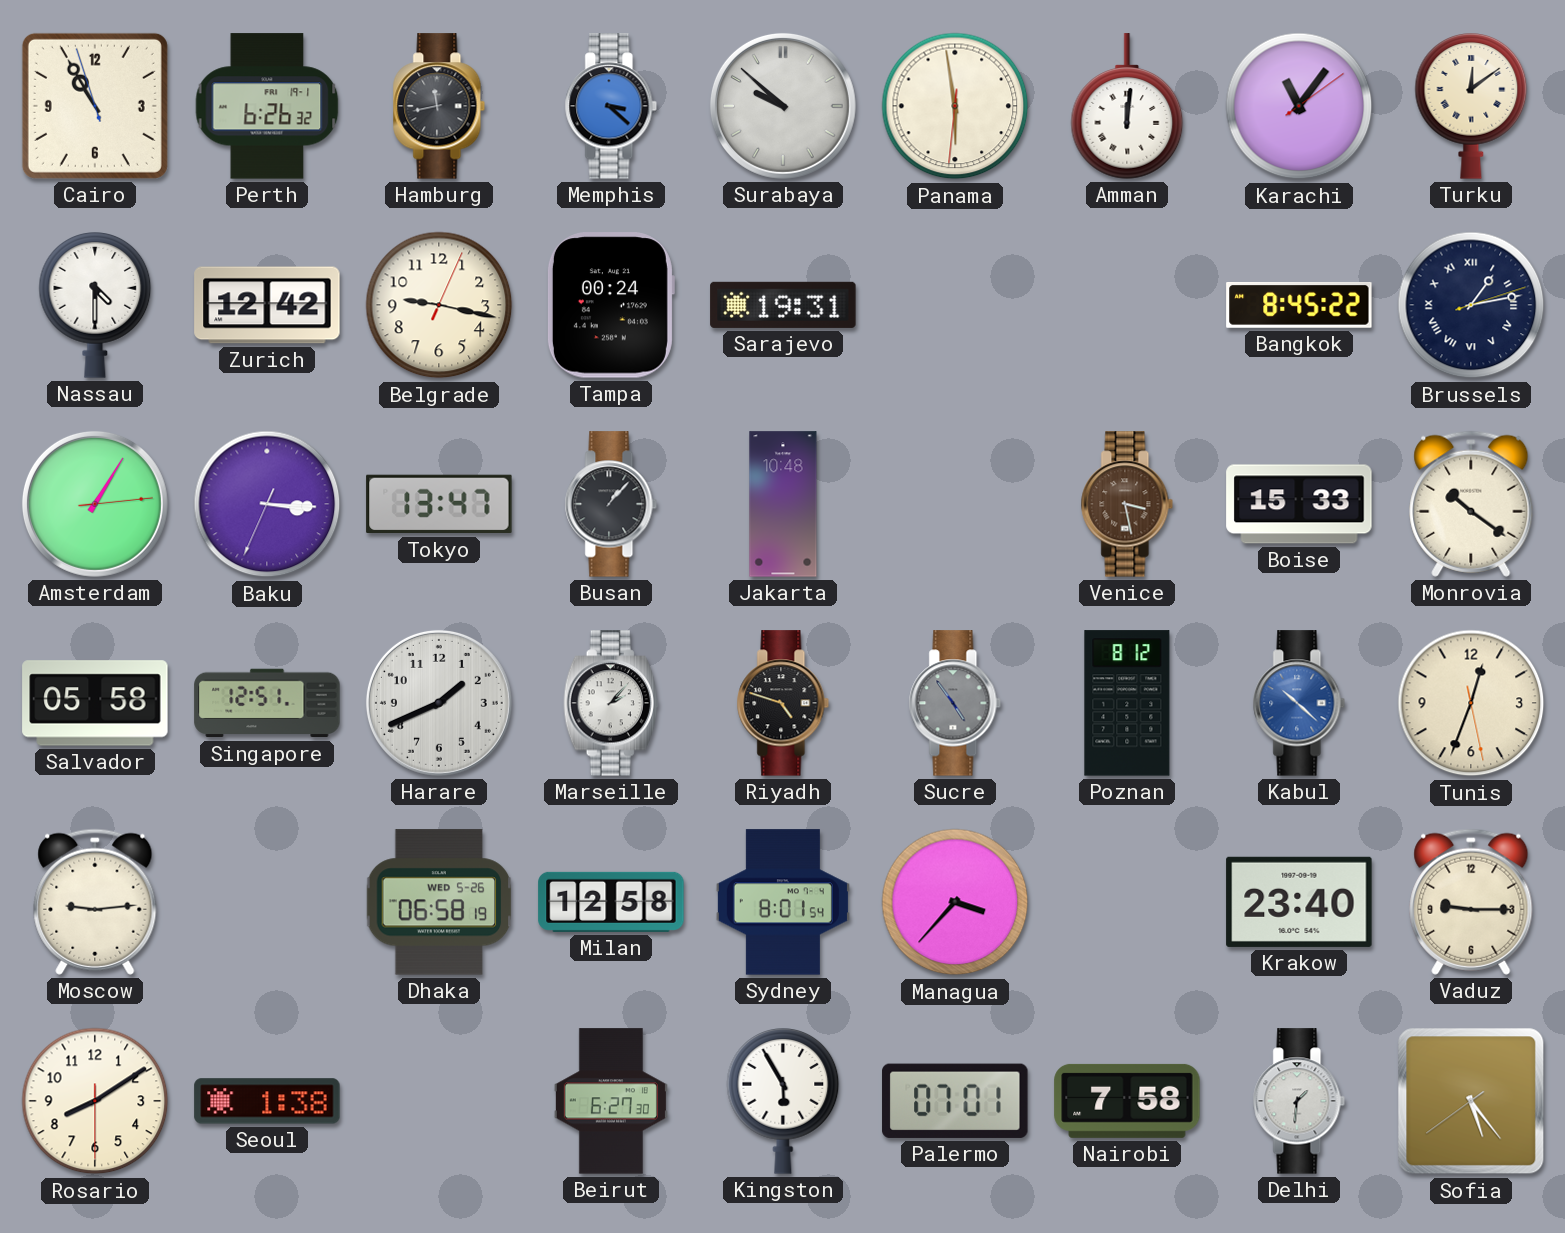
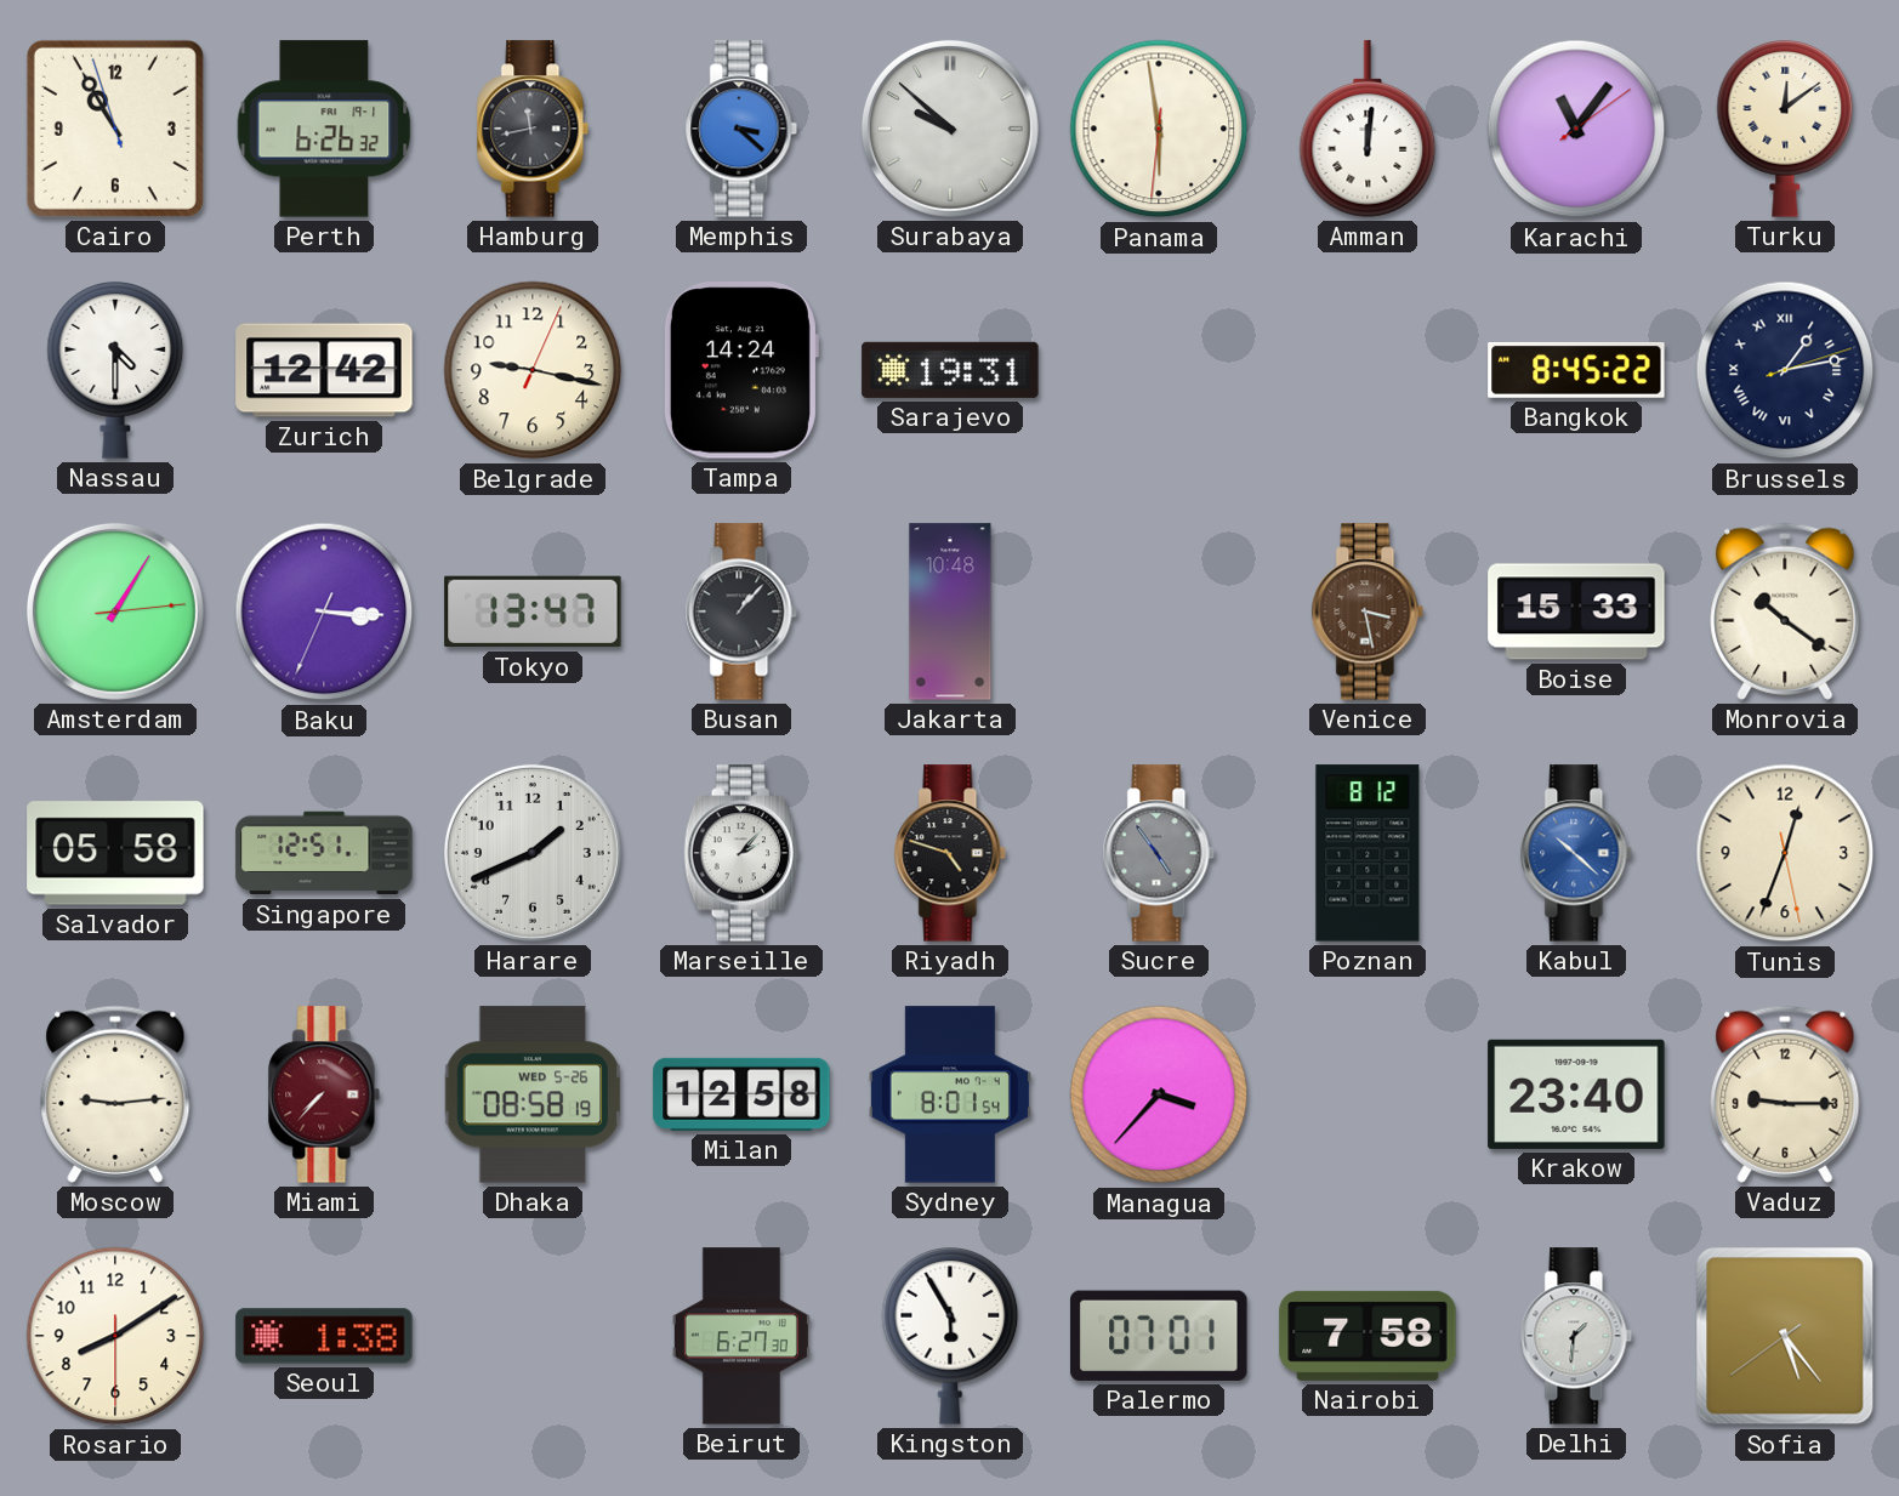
Tampa: 00:24 -> 14:24
Miami: none -> 7:37
Dhaka: 06:58 -> 08:58
